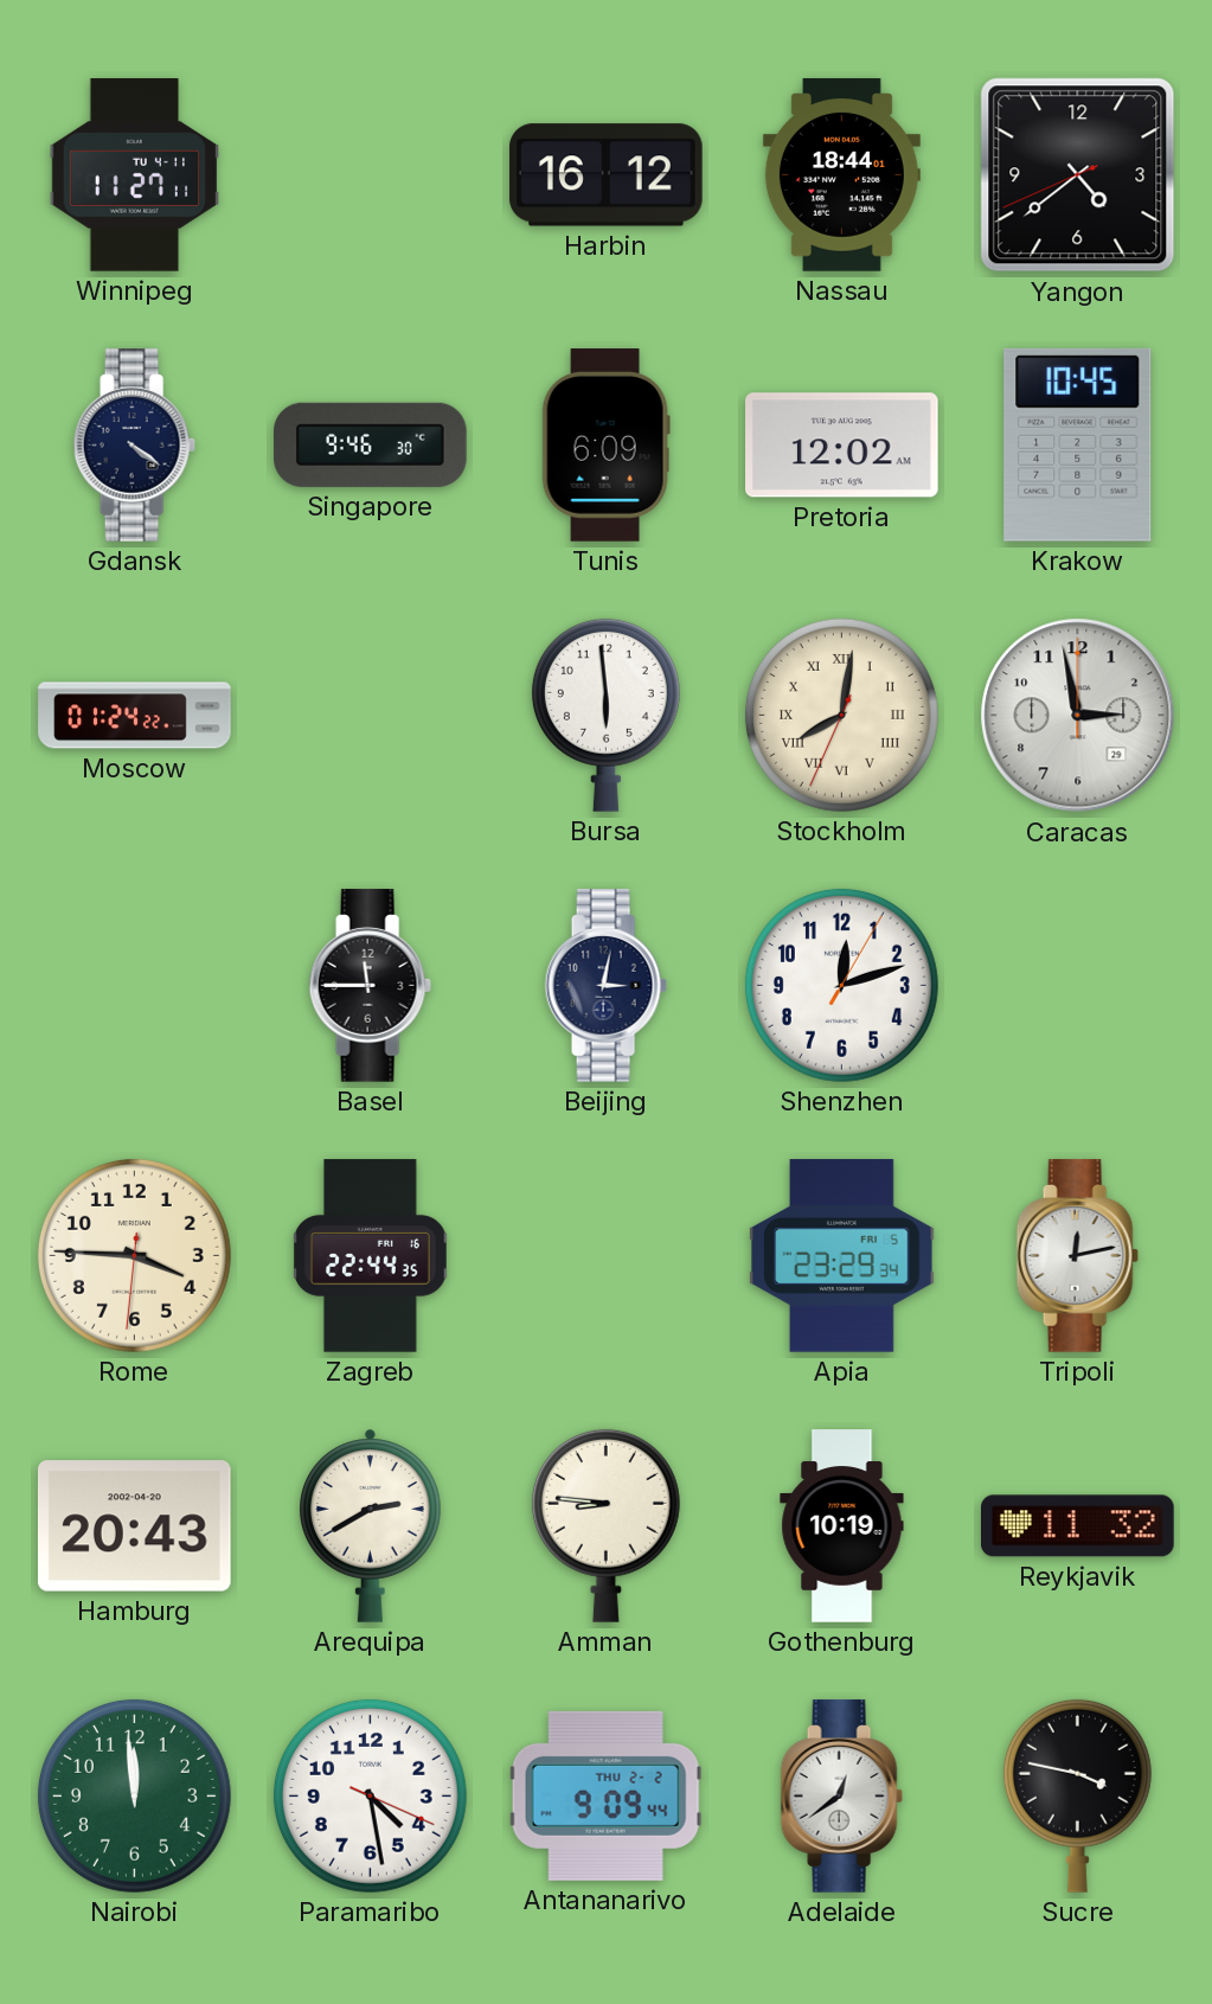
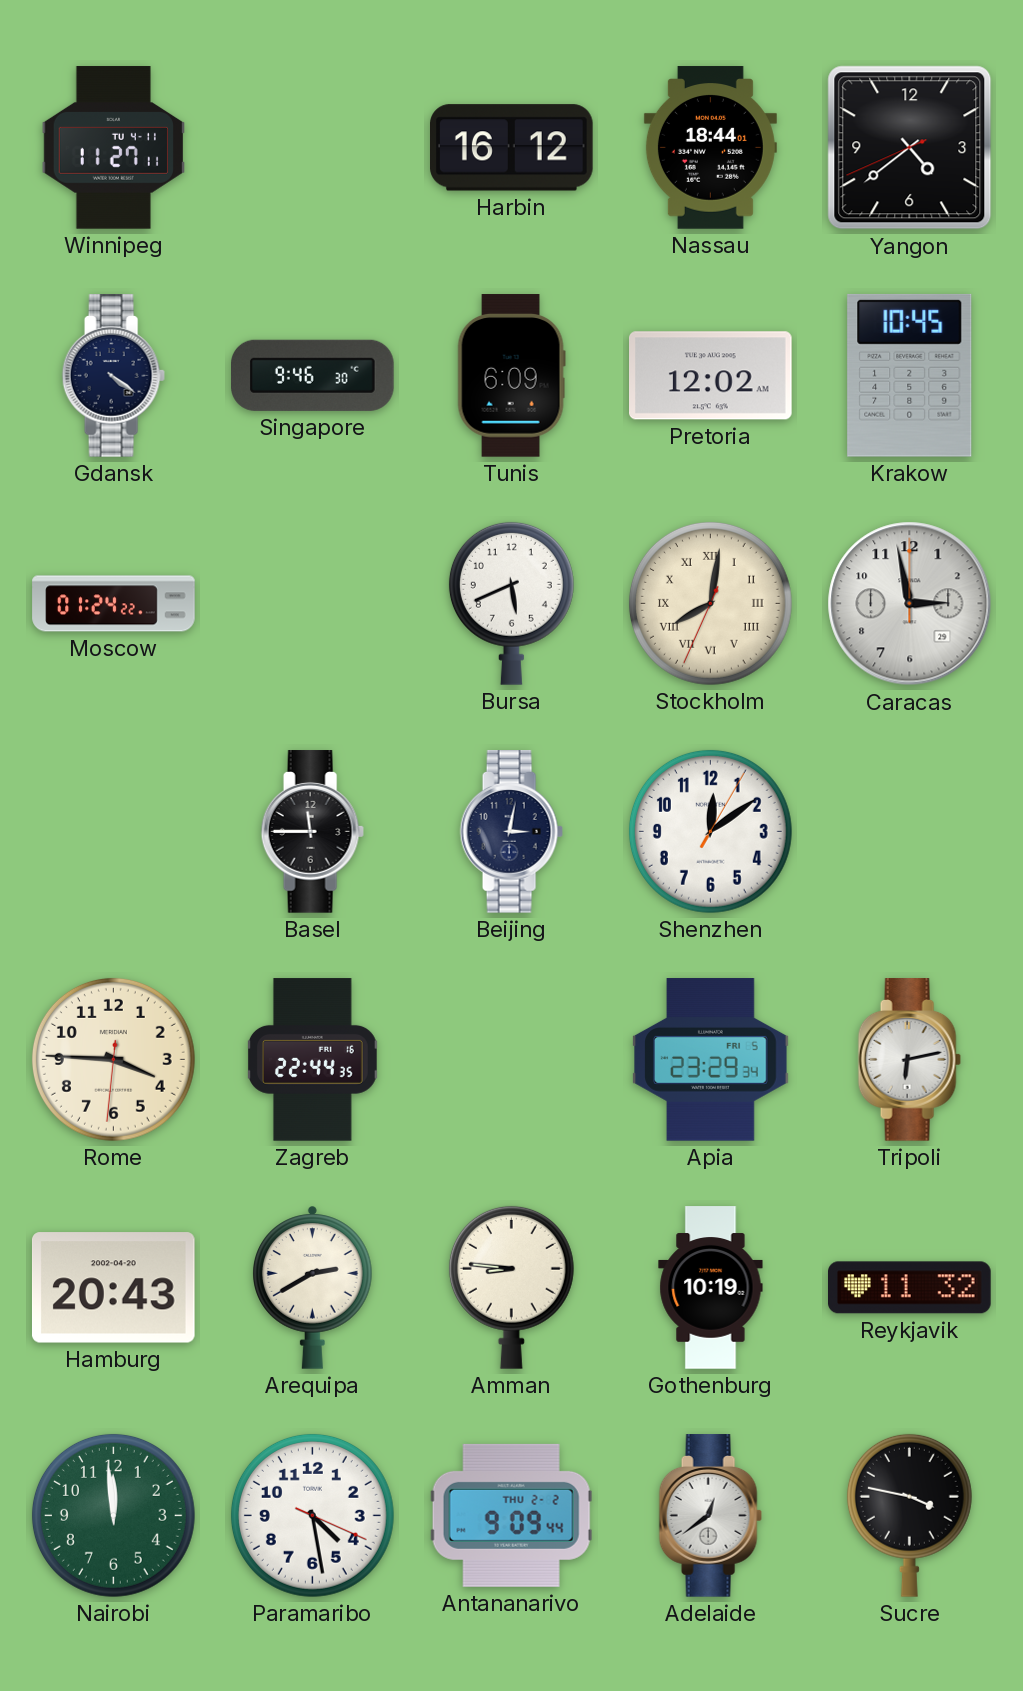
Bursa: 5:59 -> 5:41
Shenzhen: 12:12 -> 12:09
Tripoli: 12:13 -> 6:13
